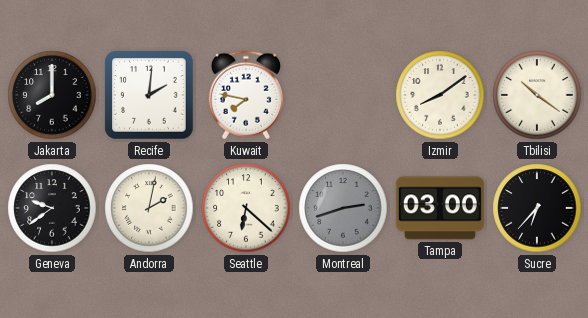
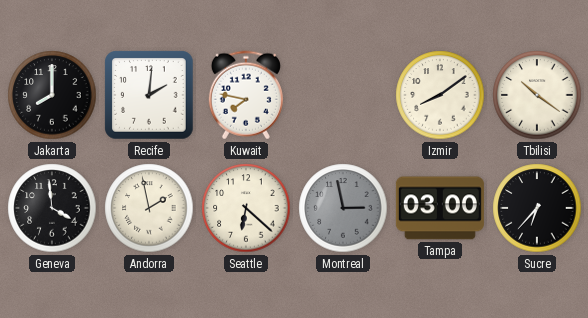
Geneva: 9:39 -> 3:59
Andorra: 2:02 -> 1:58
Montreal: 2:42 -> 2:58
